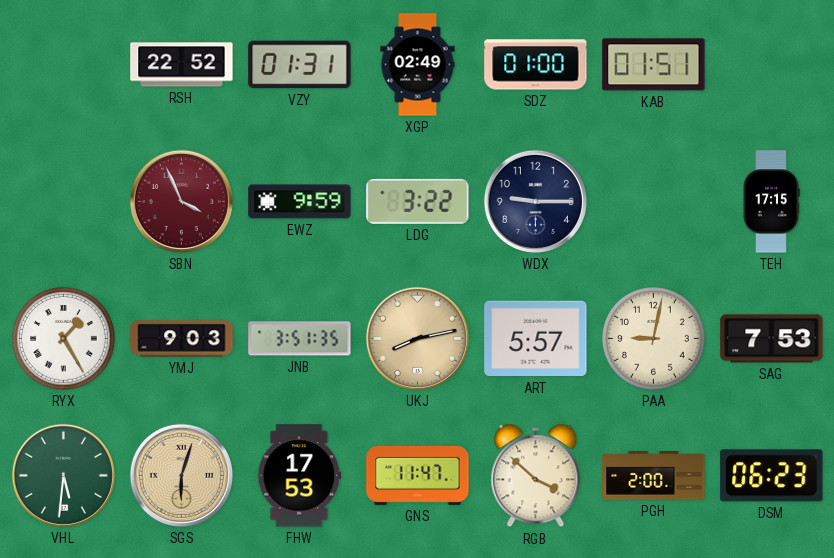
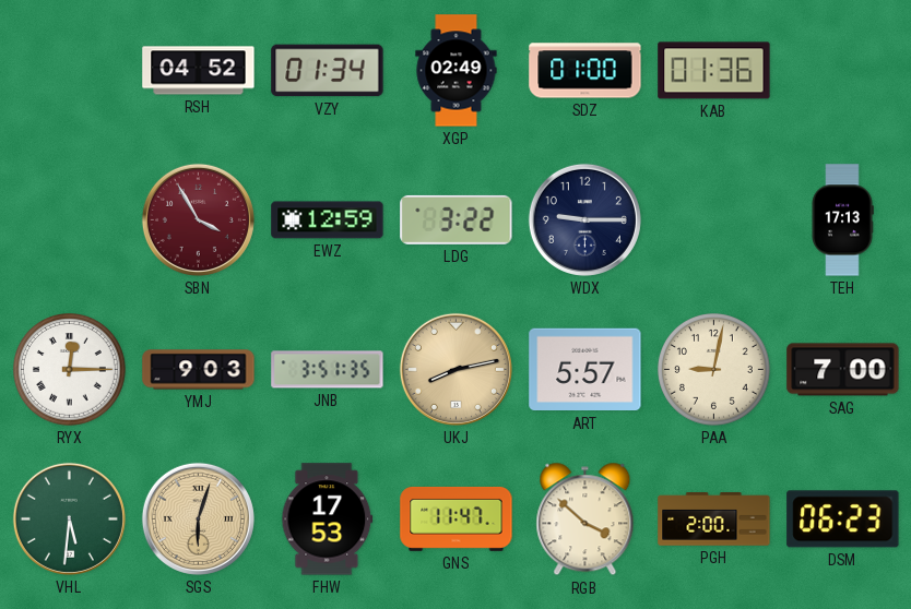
RSH: 22:52 -> 04:52
VZY: 01:31 -> 01:34
KAB: 01:51 -> 01:36
SBN: 3:56 -> 3:55
EWZ: 9:59 -> 12:59
TEH: 17:15 -> 17:13
RYX: 1:25 -> 12:15
SAG: 7:53 -> 7:00
